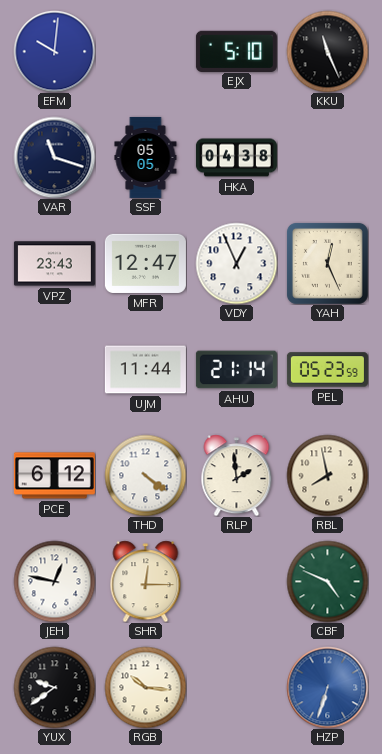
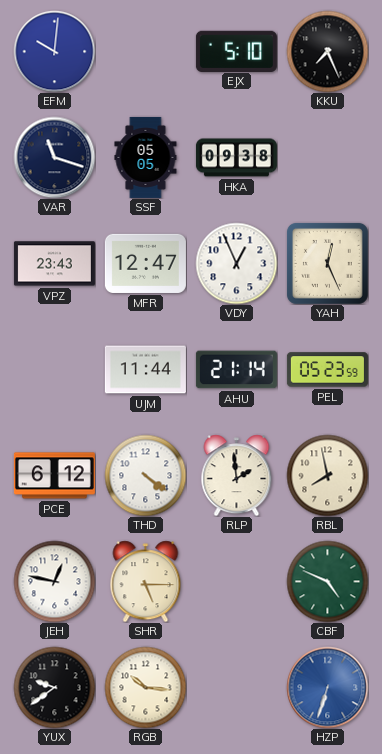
KKU: 11:26 -> 7:26
HKA: 04:38 -> 09:38
SHR: 12:15 -> 5:15
